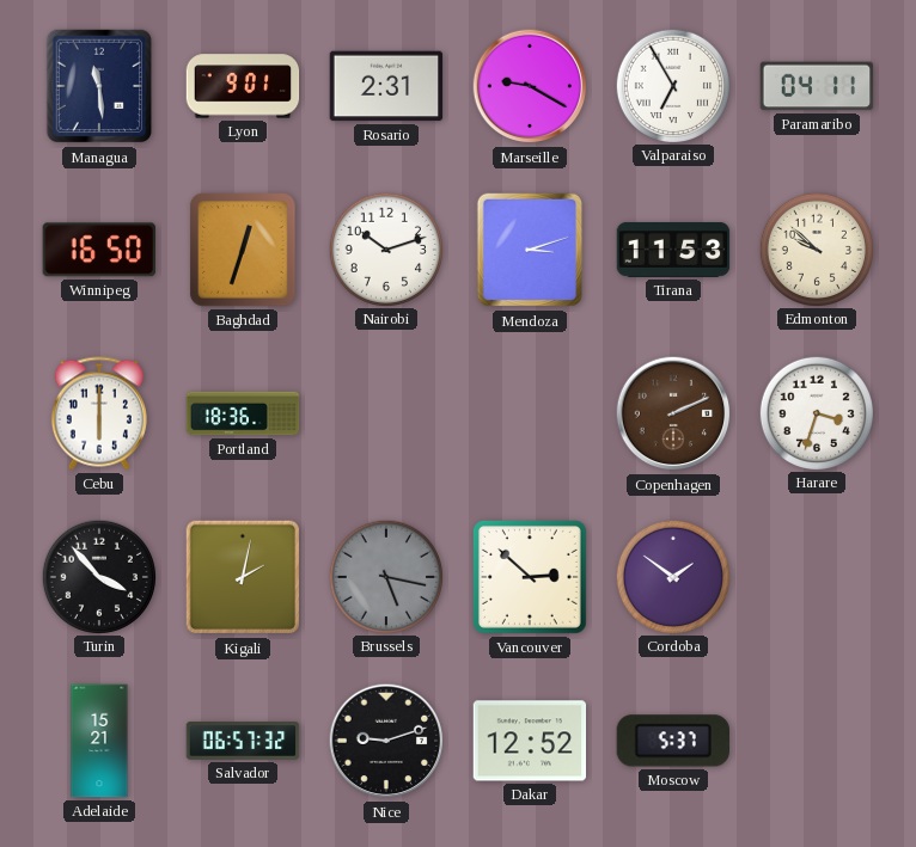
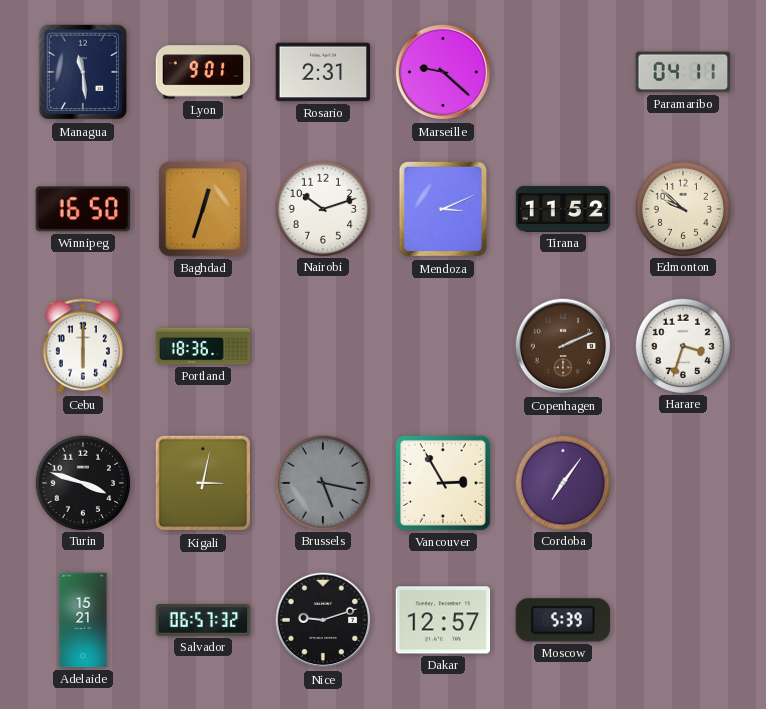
Marseille: 9:20 -> 9:22
Valparaiso: 6:55 -> none
Mendoza: 3:12 -> 3:11
Tirana: 11:53 -> 11:52
Turin: 3:53 -> 3:48
Kigali: 2:02 -> 3:02
Vancouver: 2:52 -> 2:55
Cordoba: 1:51 -> 7:06
Dakar: 12:52 -> 12:57
Moscow: 5:37 -> 5:39
